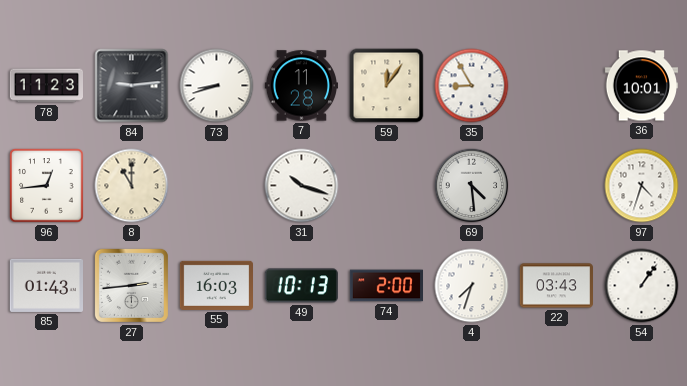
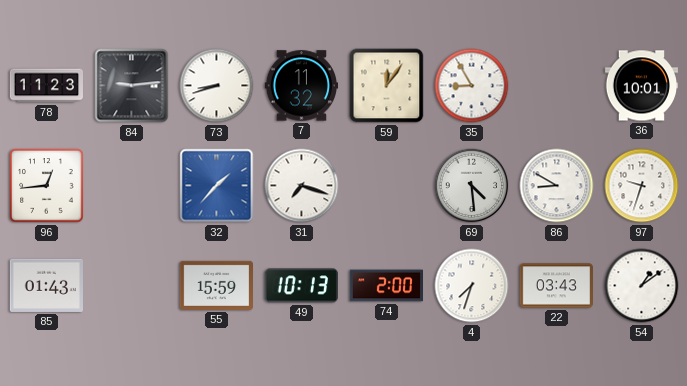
7: 11:28 -> 11:32
8: 11:00 -> none
32: none -> 1:37
31: 10:18 -> 7:18
86: none -> 8:50
97: 4:33 -> 9:33
27: 2:44 -> none
55: 16:03 -> 15:59
54: 1:06 -> 1:09
